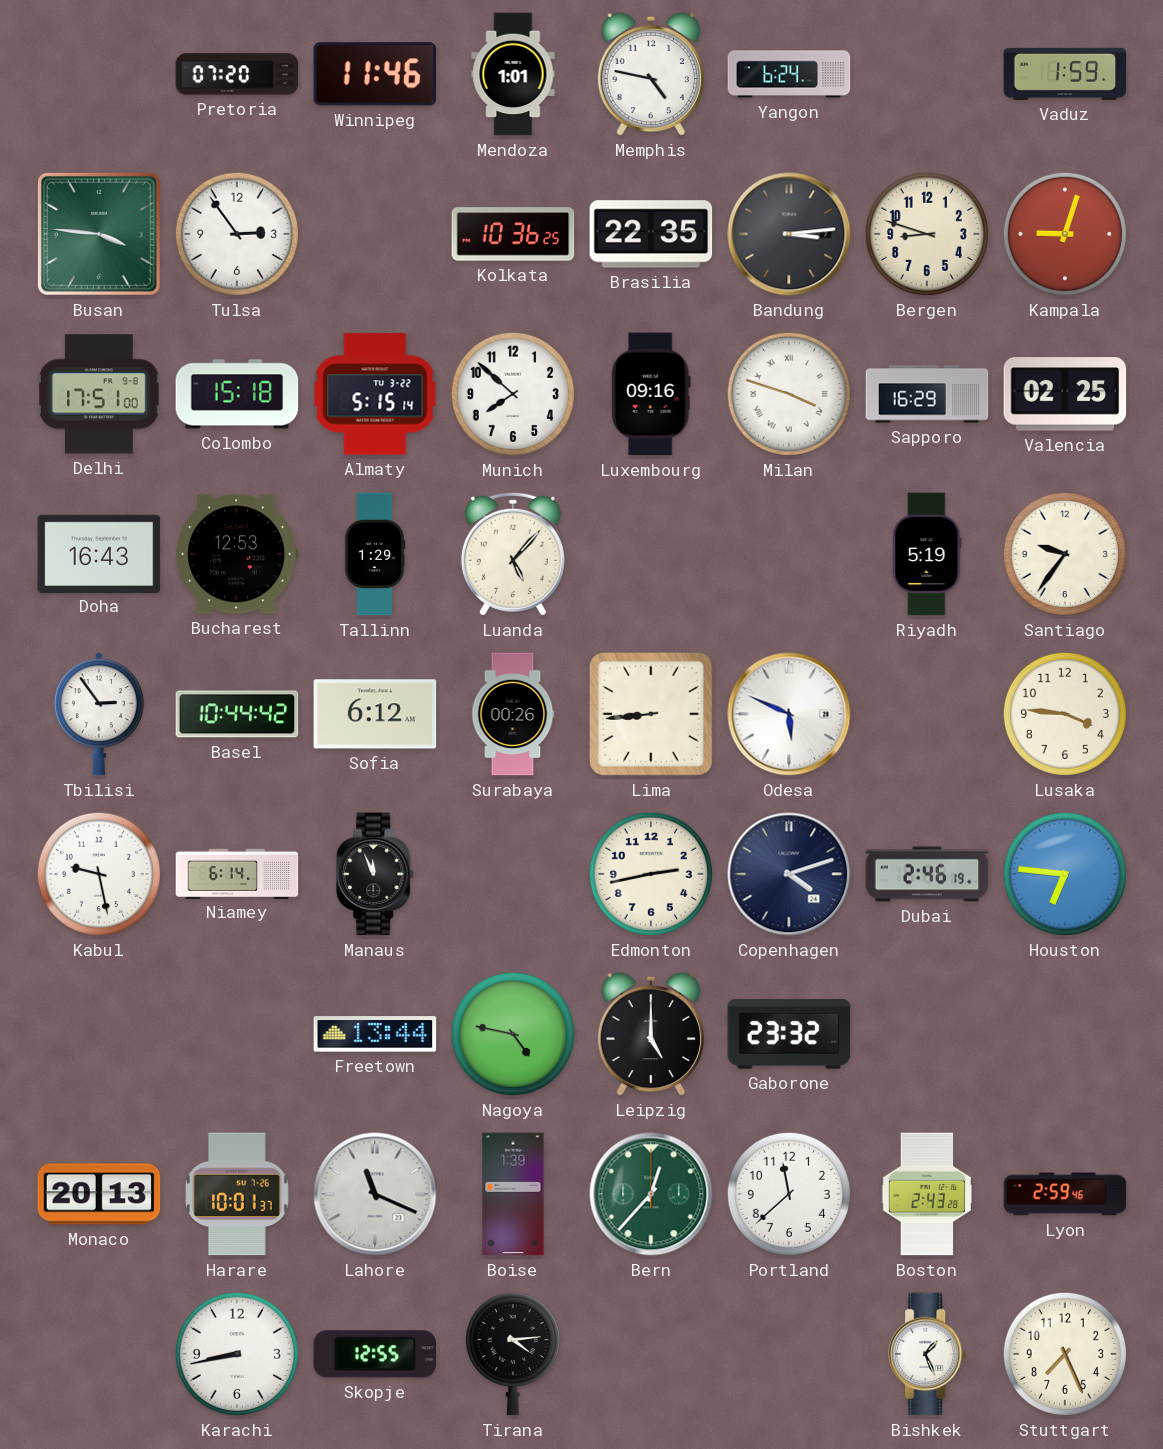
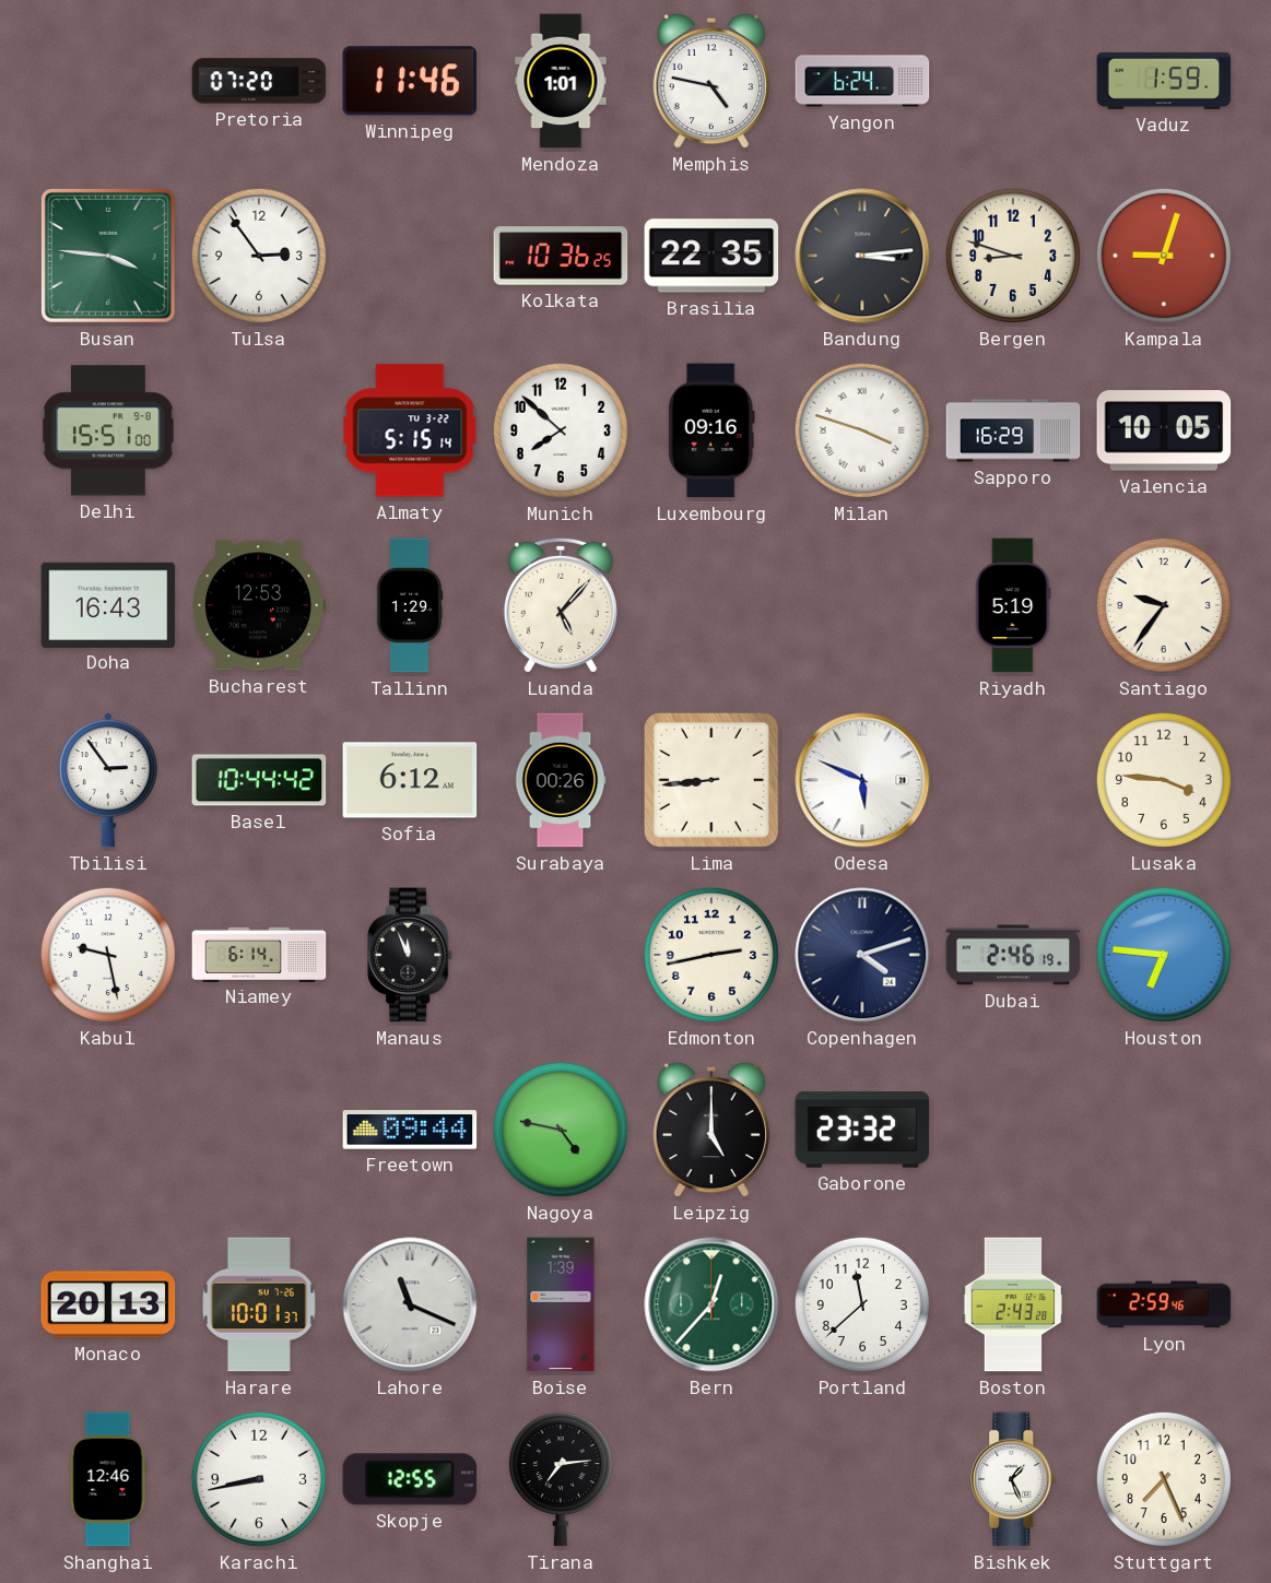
Delhi: 17:51 -> 15:51
Colombo: 15:18 -> none
Valencia: 02:25 -> 10:05
Freetown: 13:44 -> 09:44
Shanghai: none -> 12:46
Tirana: 4:14 -> 7:14
